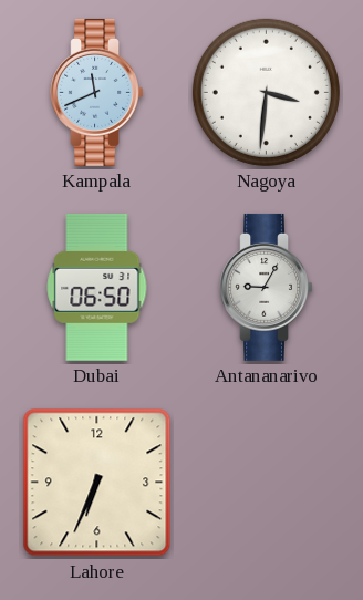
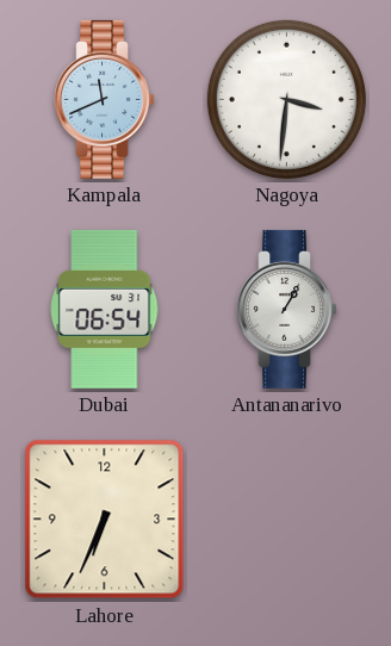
Dubai: 06:50 -> 06:54
Antananarivo: 9:05 -> 1:05
